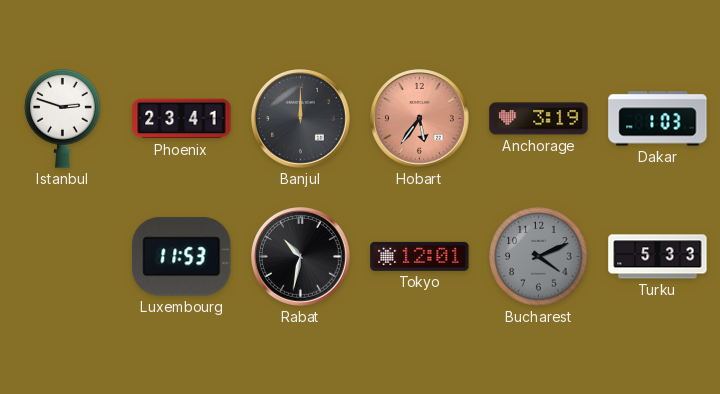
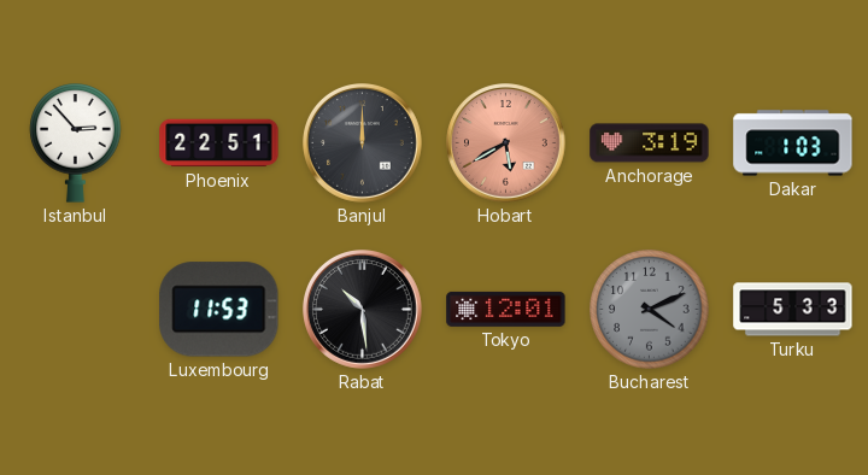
Istanbul: 2:48 -> 2:53
Phoenix: 23:41 -> 22:51
Hobart: 5:36 -> 5:40
Rabat: 10:32 -> 10:29
